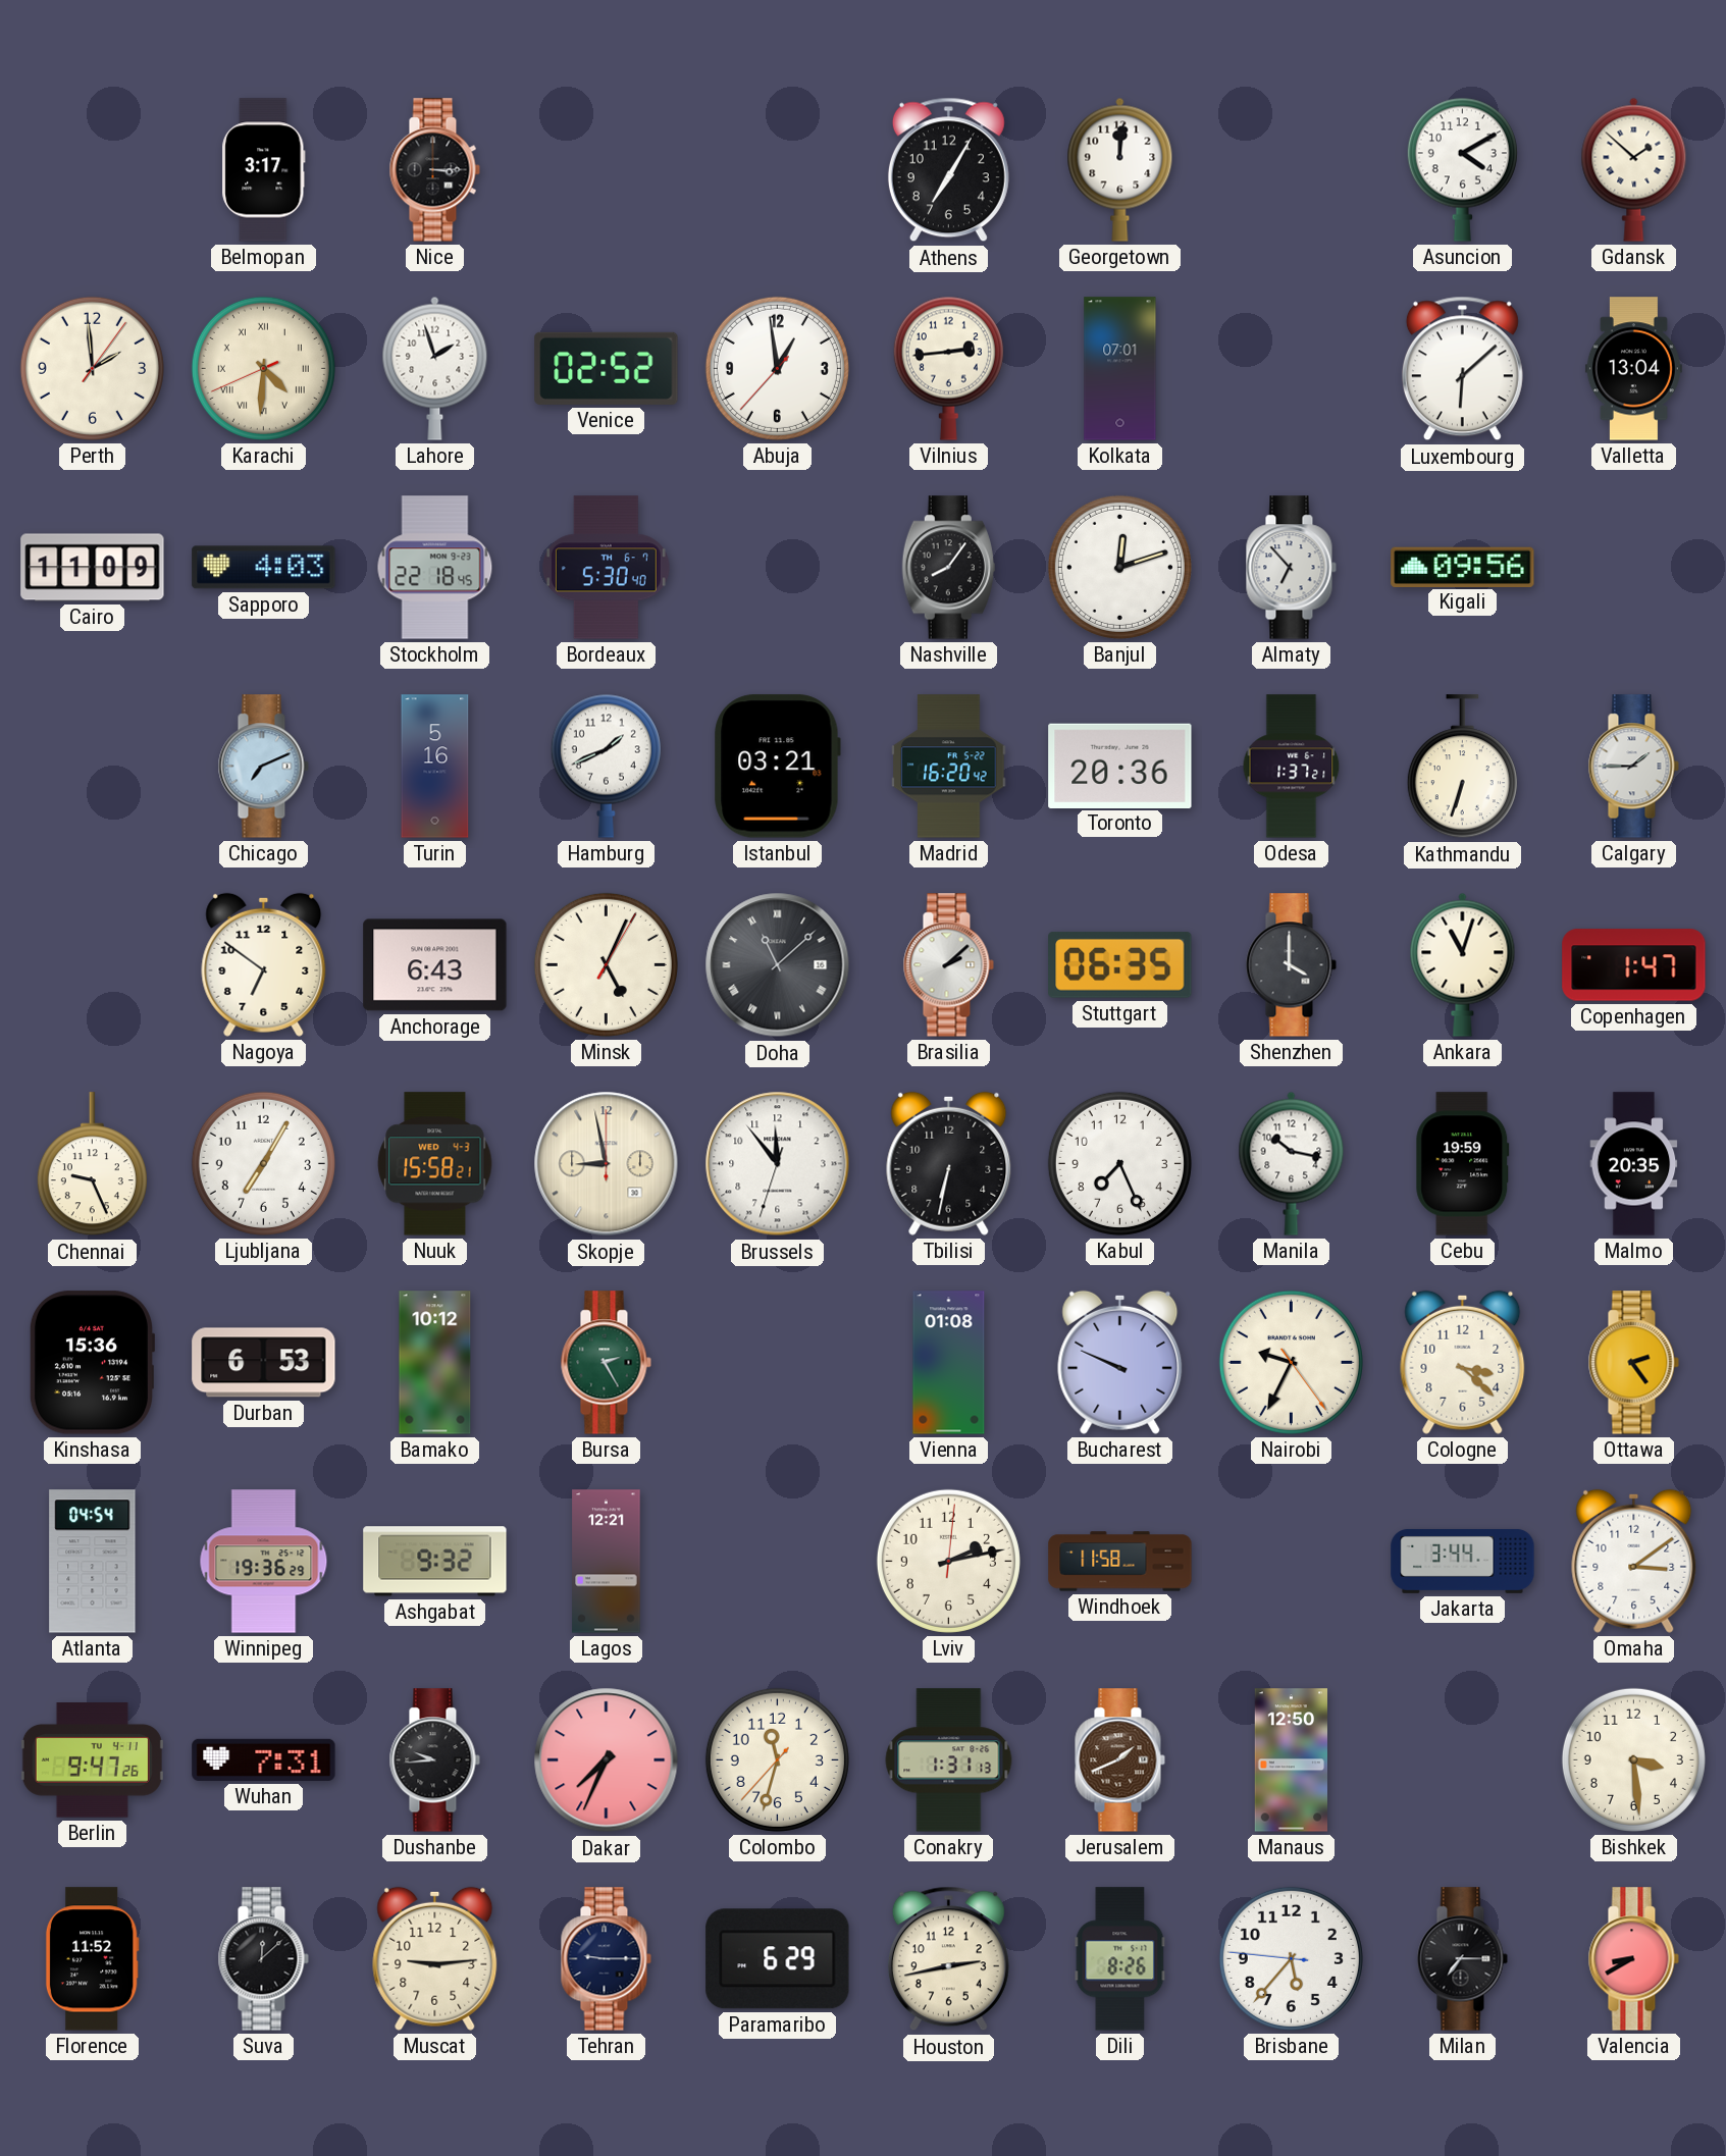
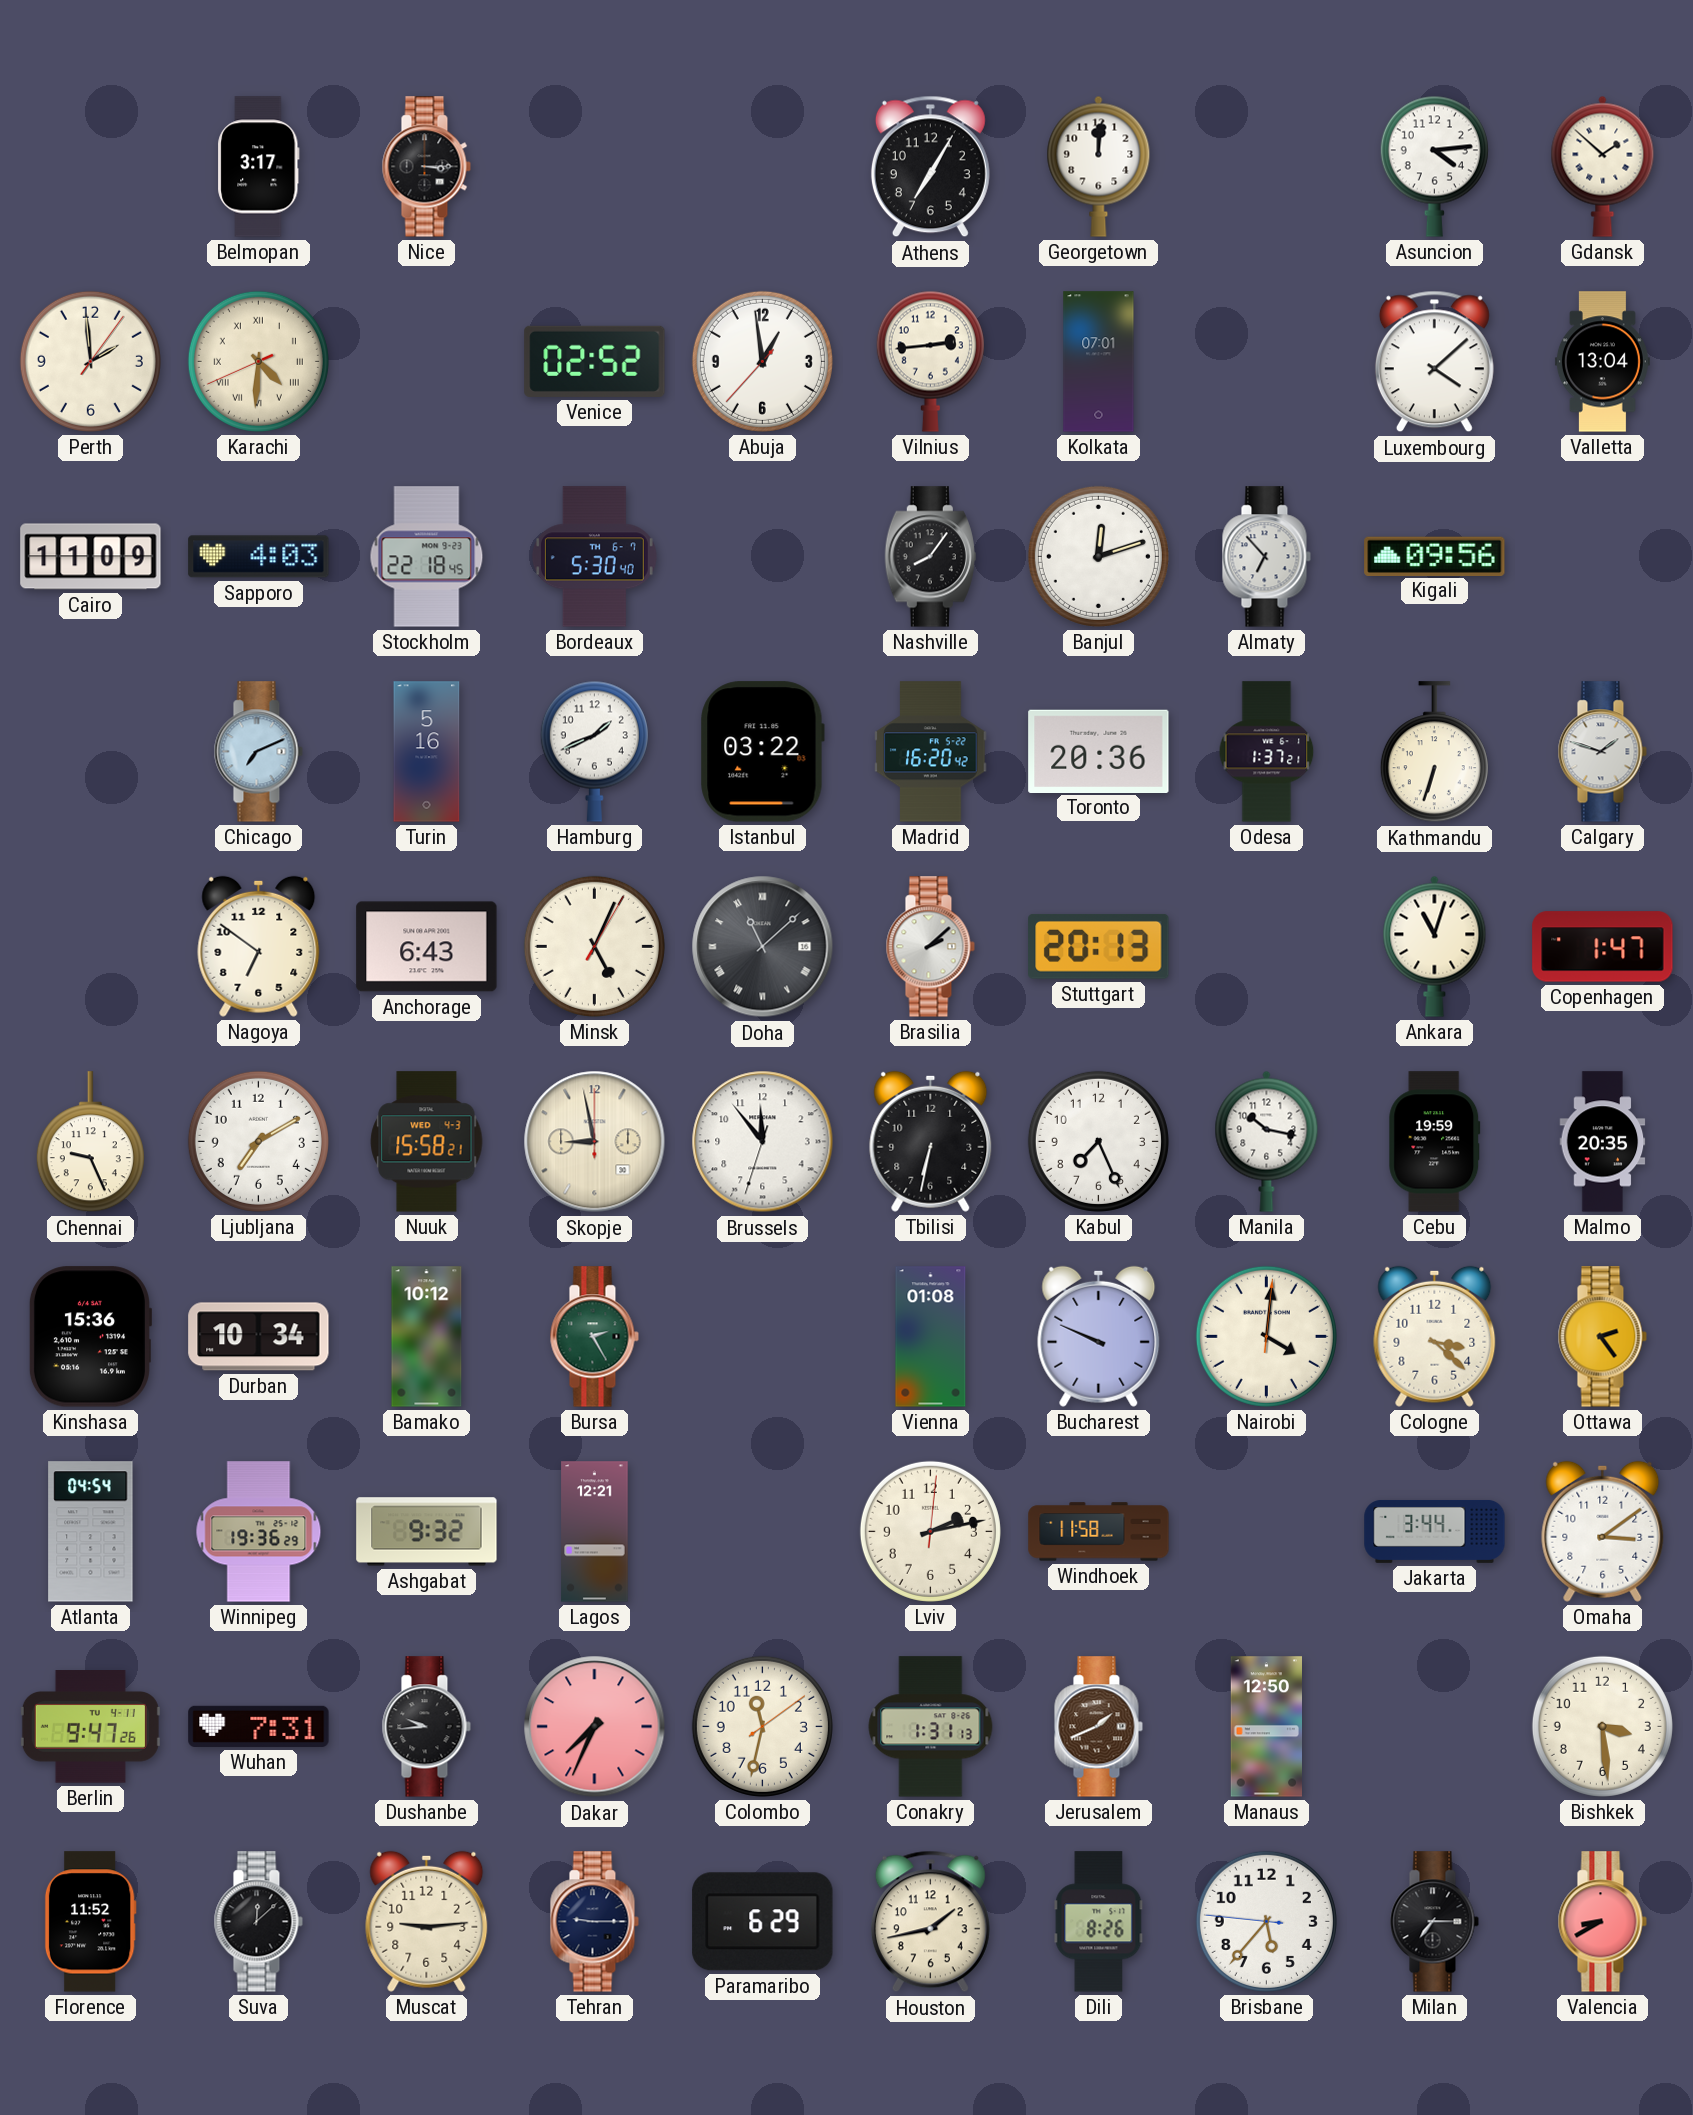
Asuncion: 4:10 -> 4:14
Lahore: 1:57 -> none
Luxembourg: 6:08 -> 4:08
Istanbul: 03:21 -> 03:22
Calgary: 1:45 -> 1:48
Stuttgart: 06:35 -> 20:13
Shenzhen: 4:00 -> none
Ljubljana: 7:05 -> 7:10
Durban: 6:53 -> 10:34
Nairobi: 9:34 -> 4:01
Colombo: 11:32:37 -> 11:32:09
Houston: 2:43 -> 1:43
